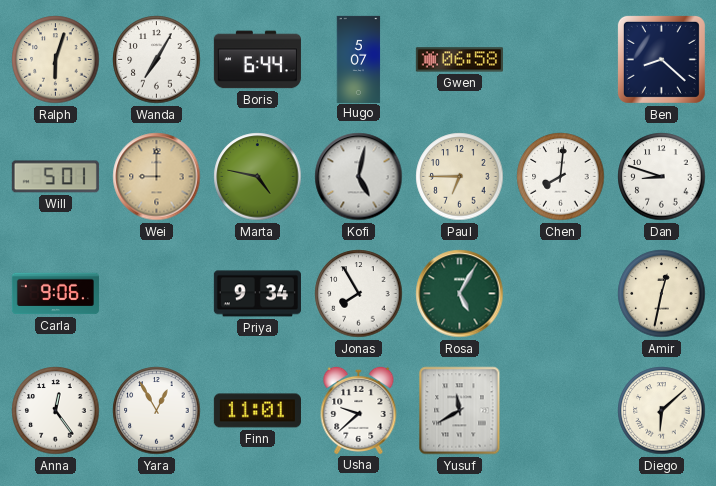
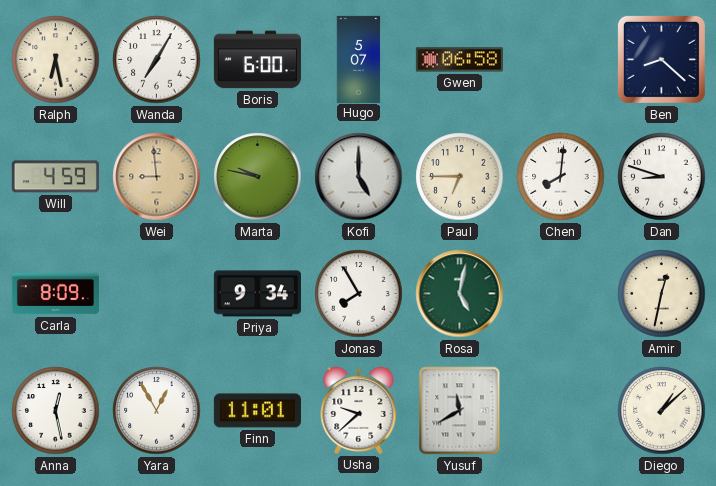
Ralph: 6:03 -> 6:28
Boris: 6:44 -> 6:00
Will: 5:01 -> 4:59
Wei: 9:00 -> 8:59
Marta: 4:47 -> 9:47
Kofi: 5:02 -> 5:00
Carla: 9:06 -> 8:09
Rosa: 5:05 -> 5:02
Anna: 12:24 -> 12:28
Diego: 6:08 -> 1:08
